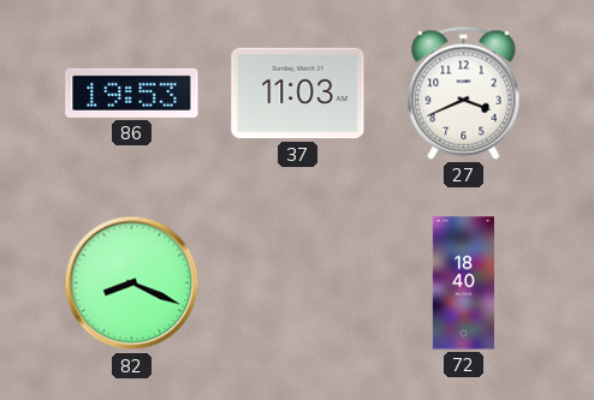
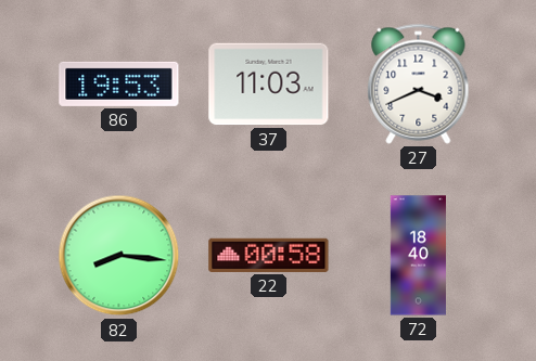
82: 8:19 -> 8:16
22: none -> 00:58
